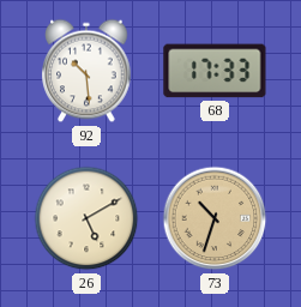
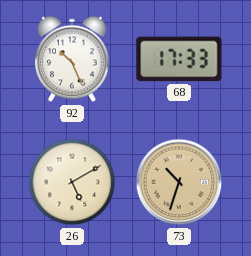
92: 10:29 -> 10:26
